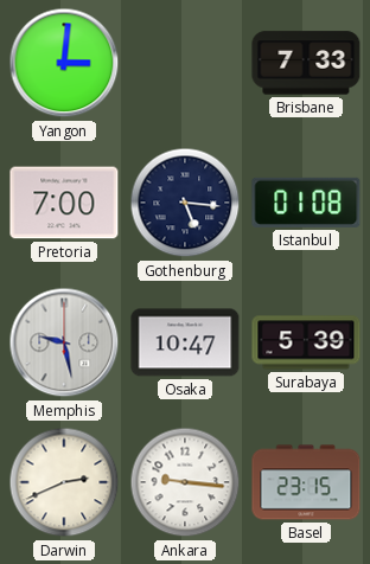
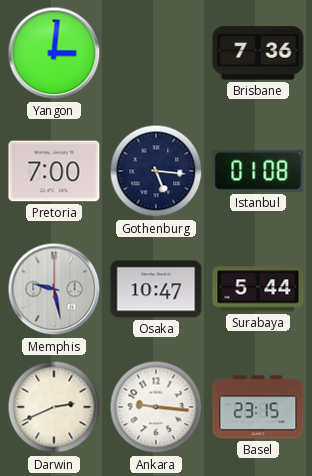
Brisbane: 7:33 -> 7:36
Surabaya: 5:39 -> 5:44
